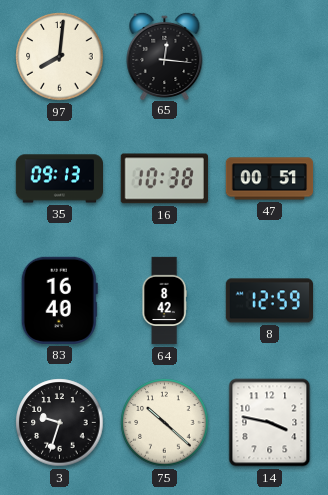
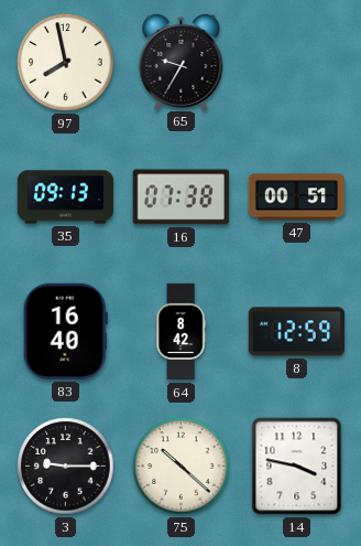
97: 8:01 -> 7:58
65: 12:16 -> 9:35
16: 10:38 -> 07:38
3: 9:33 -> 9:15
